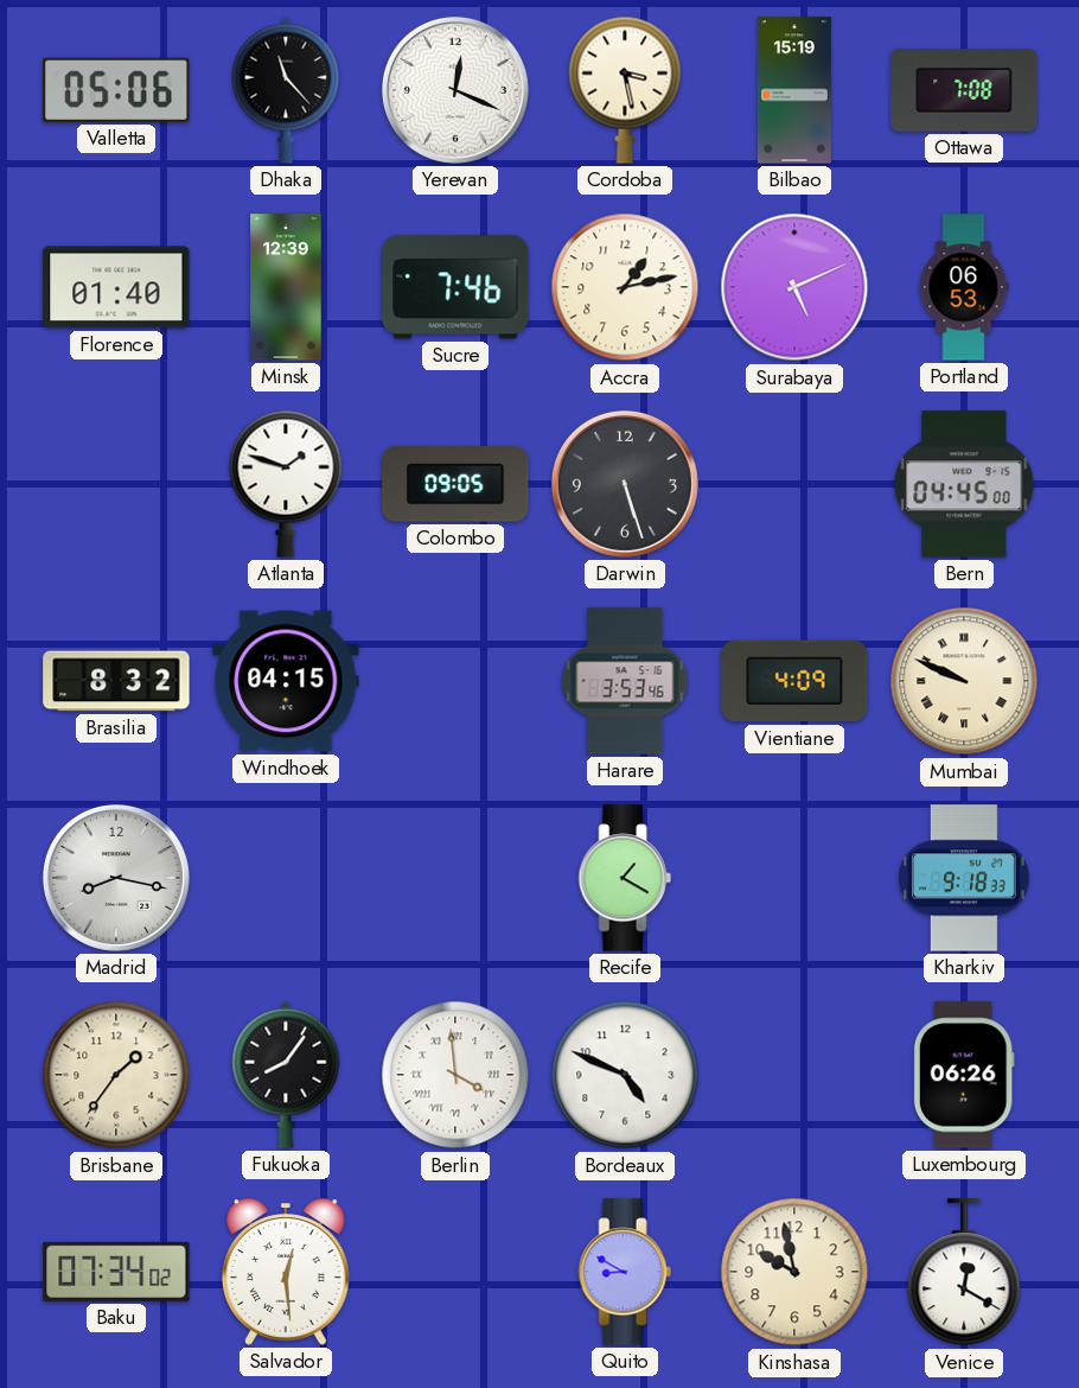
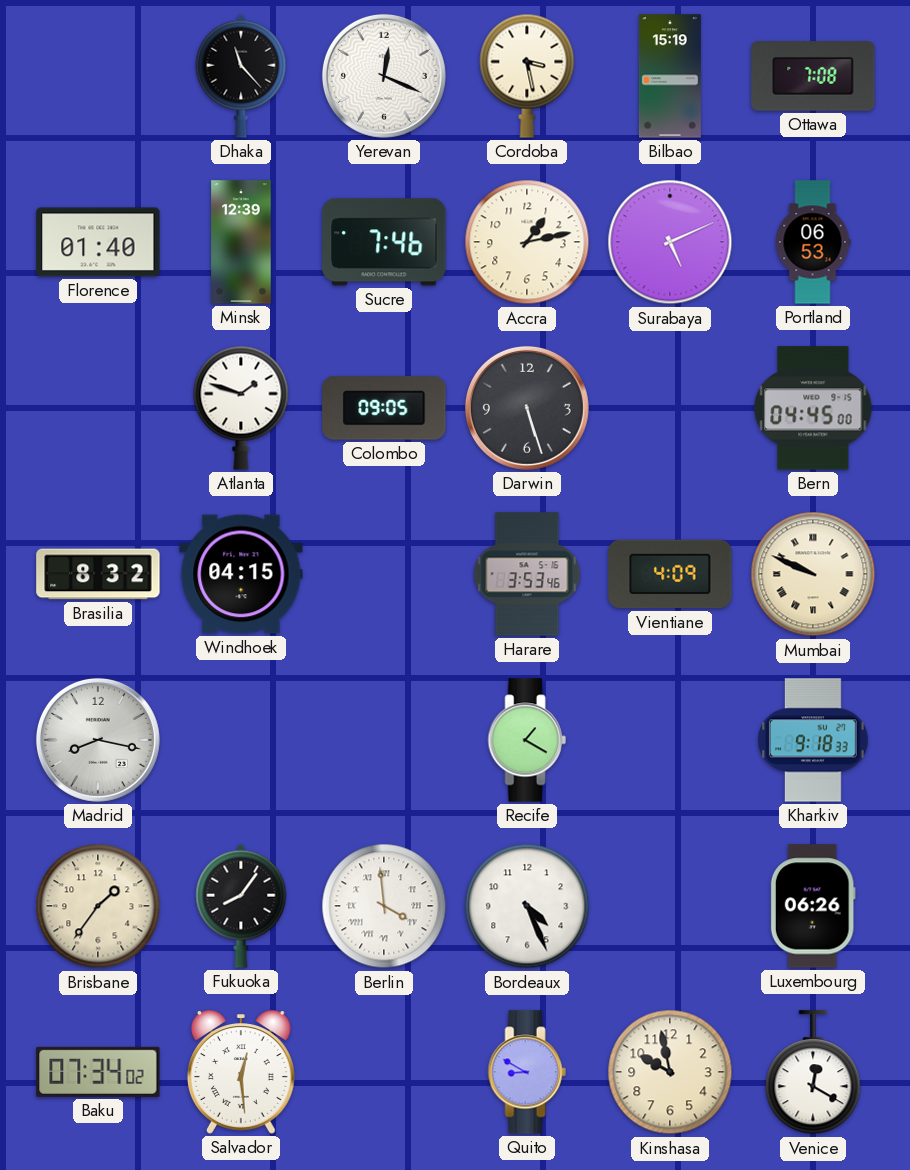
Valletta: 05:06 -> none
Bordeaux: 4:49 -> 4:26
